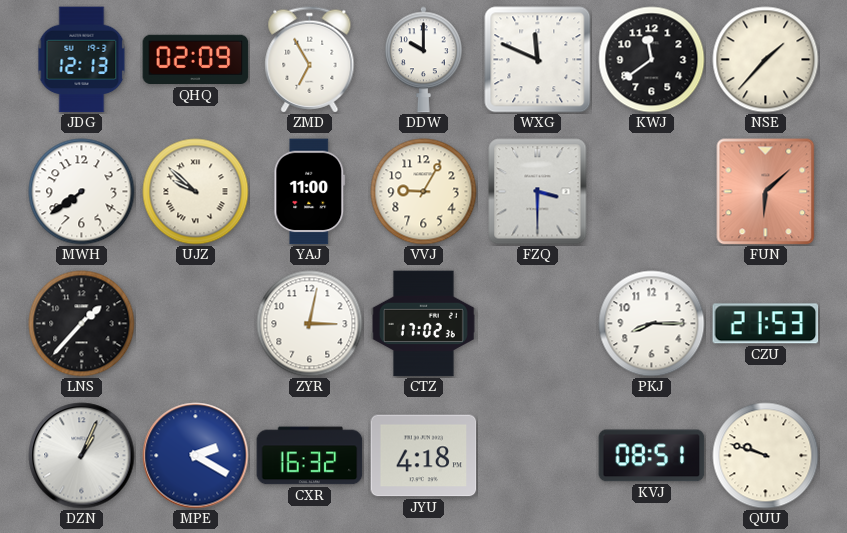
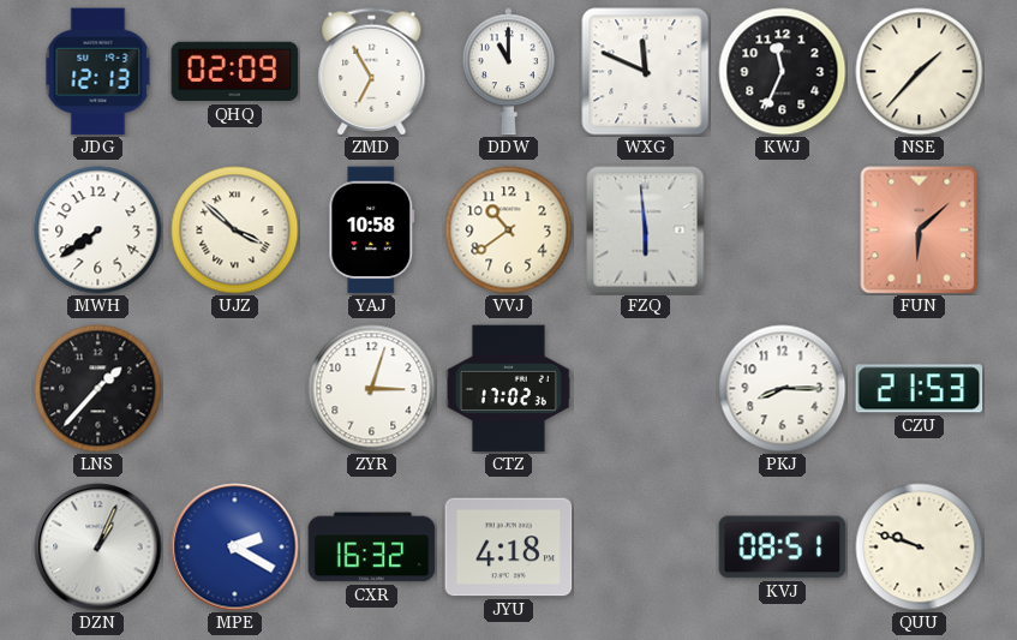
DDW: 10:00 -> 11:00
KWJ: 11:39 -> 11:34
UJZ: 9:52 -> 3:52
YAJ: 11:00 -> 10:58
VVJ: 9:05 -> 10:39
FZQ: 3:30 -> 5:59
ZYR: 3:02 -> 3:03
